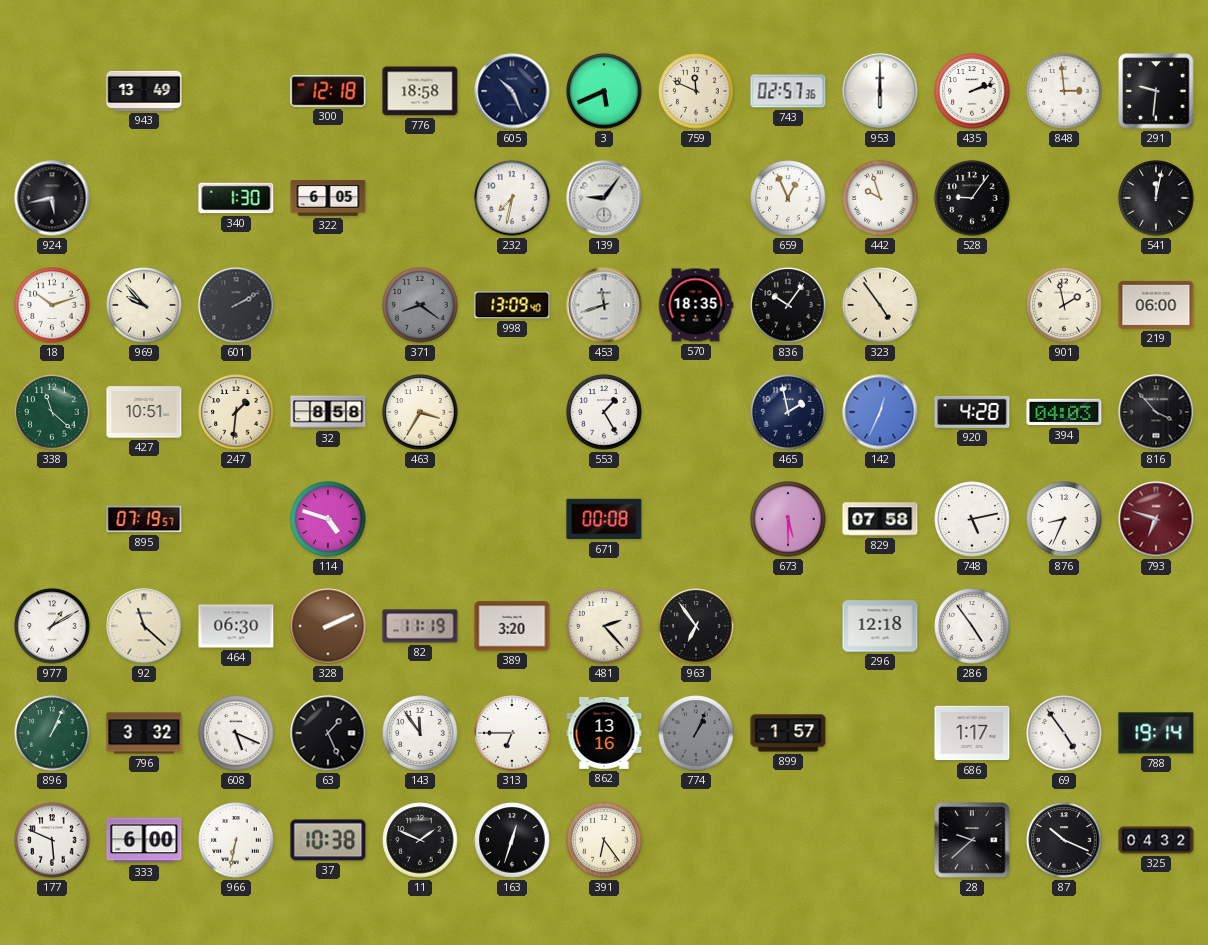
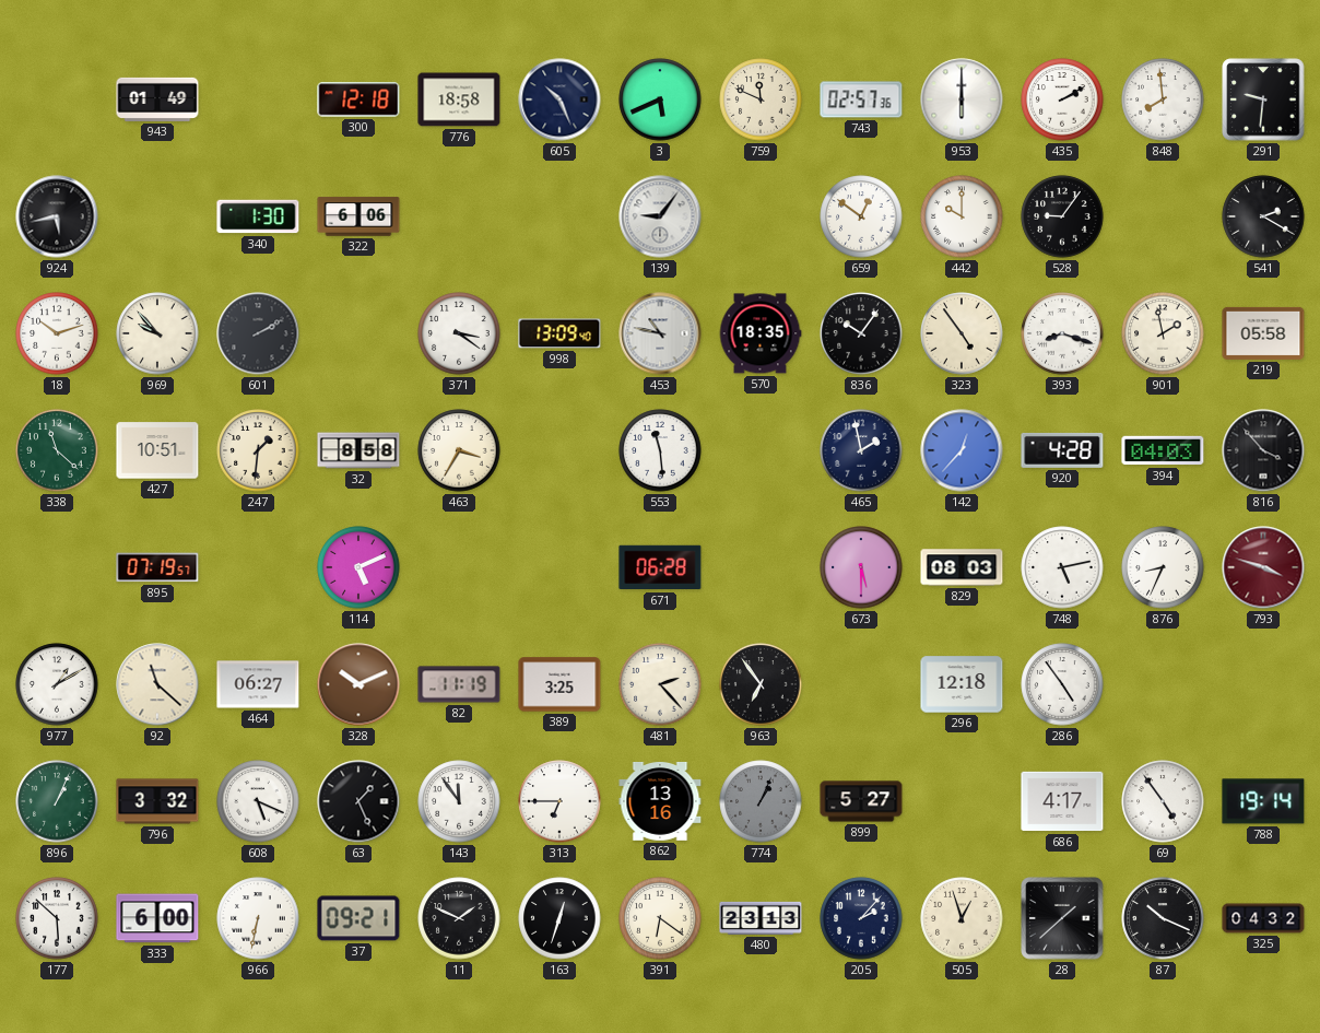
943: 13:49 -> 01:49
435: 2:12 -> 2:10
848: 2:59 -> 7:59
322: 6:05 -> 6:06
232: 7:32 -> none
659: 12:56 -> 12:51
442: 9:57 -> 10:00
541: 12:02 -> 2:20
371: 8:21 -> 3:21
371 dial: grey -> white
453: 11:42 -> 10:47
393: none -> 8:18
219: 06:00 -> 05:58
553: 1:25 -> 11:29
142: 12:34 -> 12:37
114: 4:48 -> 5:11
671: 00:08 -> 06:28
829: 07:58 -> 08:03
793: 6:48 -> 3:48
464: 06:30 -> 06:27
328: 2:11 -> 10:11
389: 3:20 -> 3:25
899: 1:57 -> 5:27
686: 1:17 -> 4:17
177: 5:49 -> 5:52
37: 10:38 -> 09:21
391: 6:24 -> 6:21
480: none -> 23:13
205: none -> 2:07
505: none -> 12:57
28: 9:38 -> 1:38
